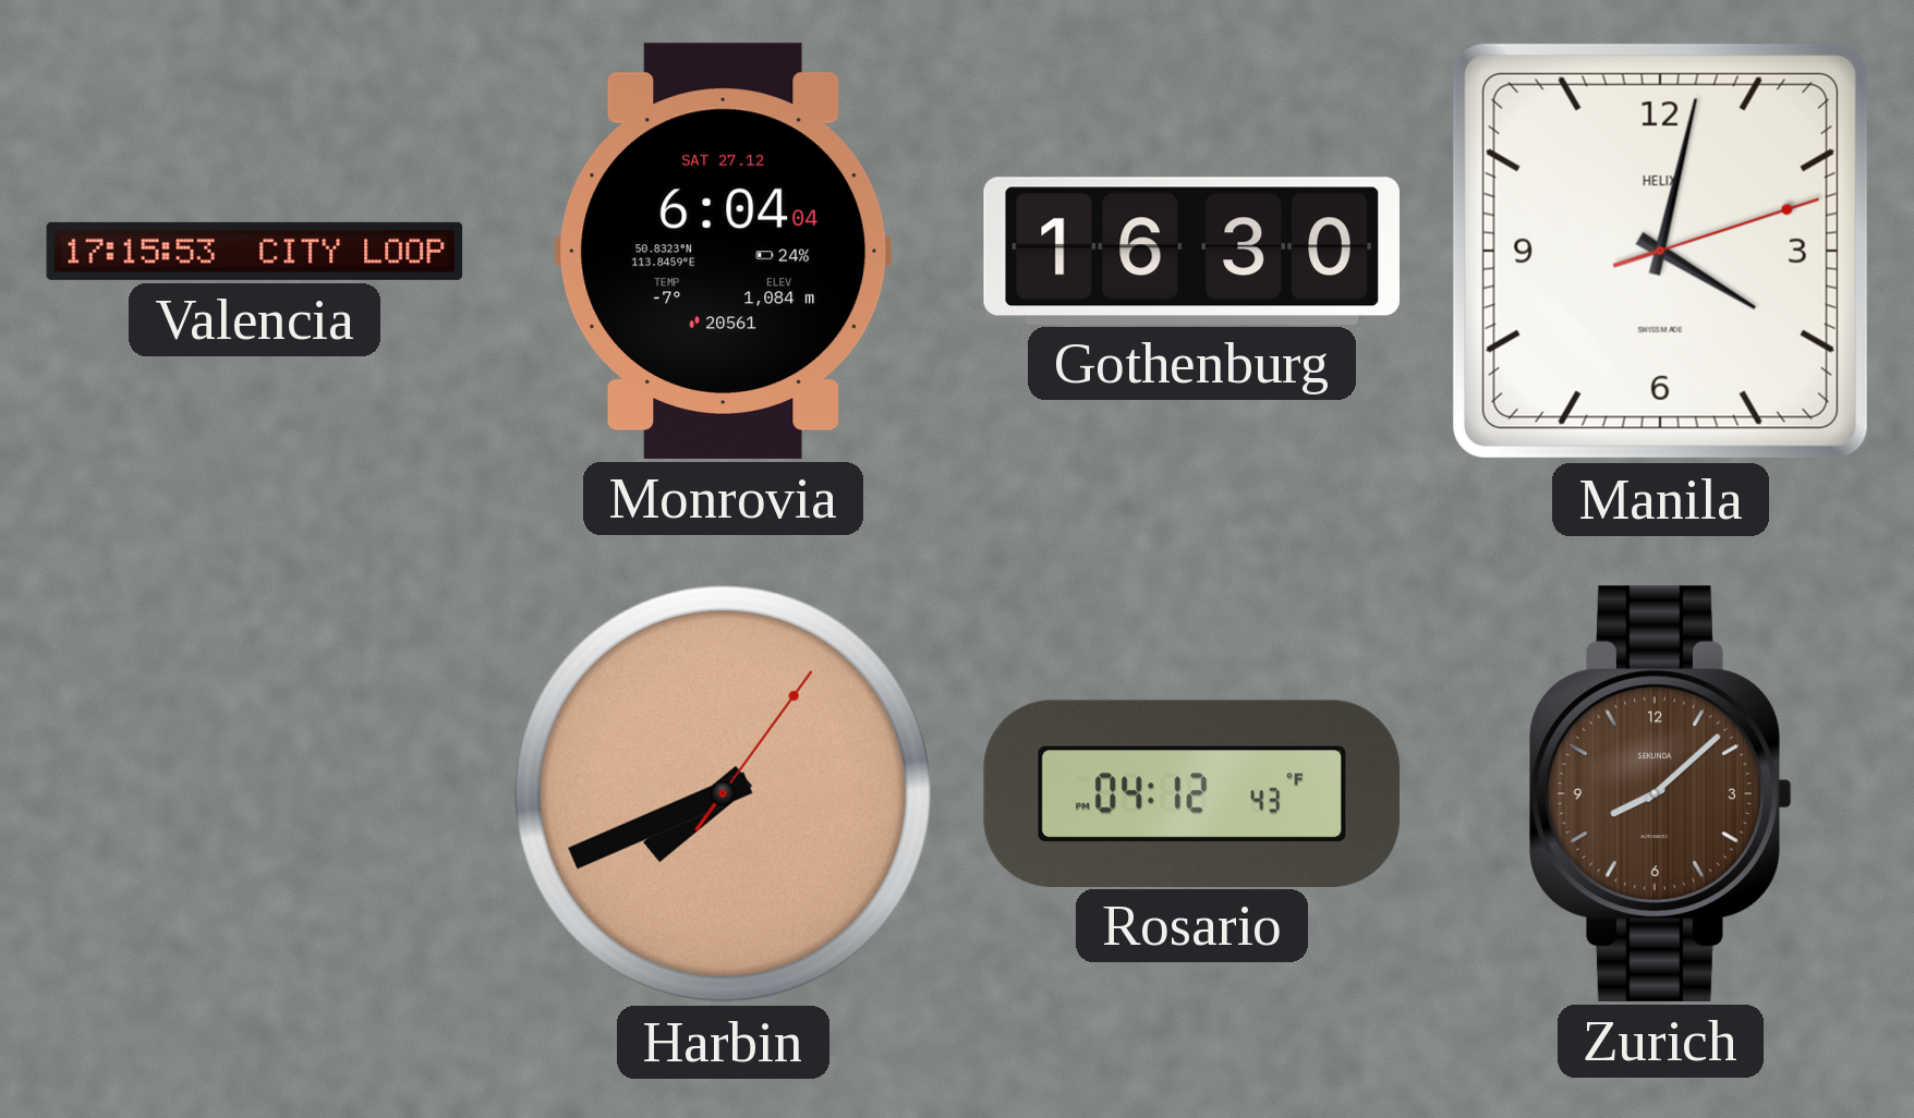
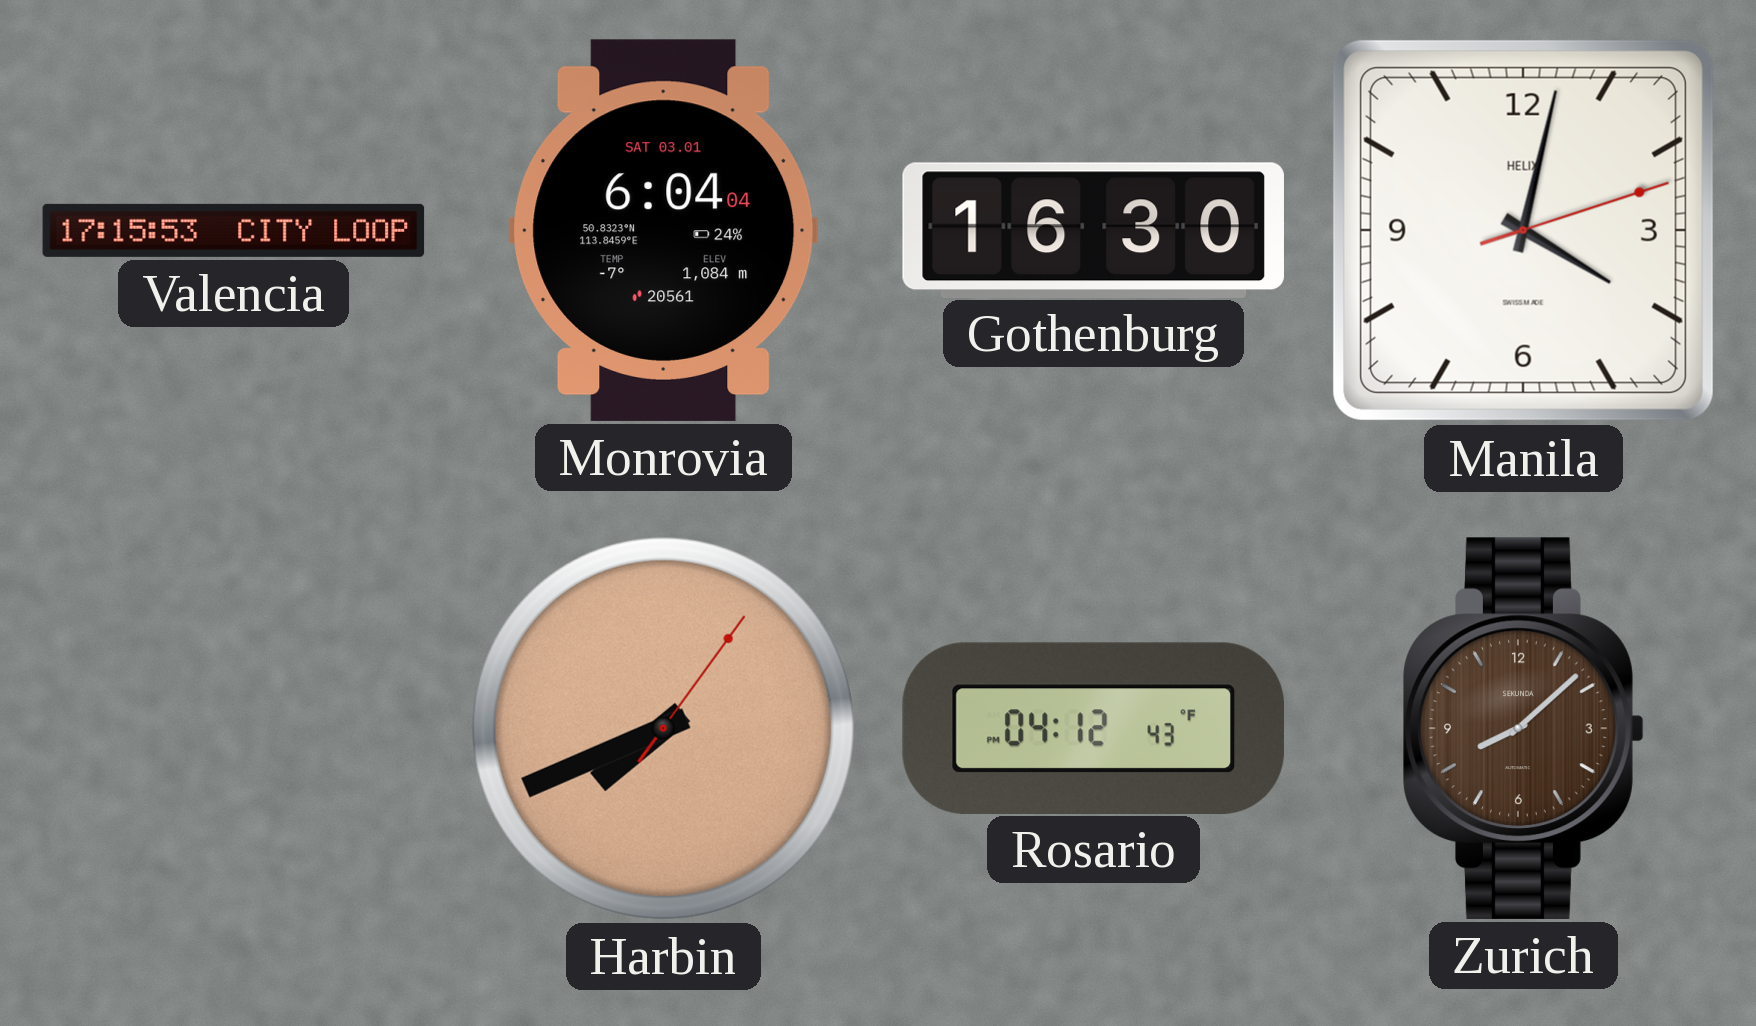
Monrovia date: SAT 27.12 -> SAT 03.01
